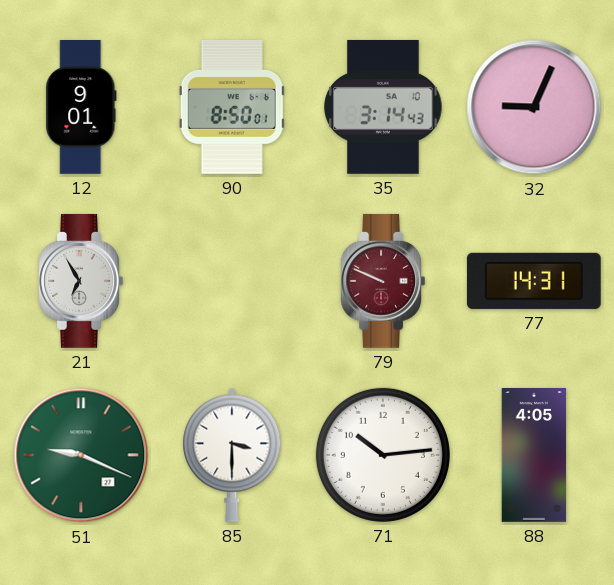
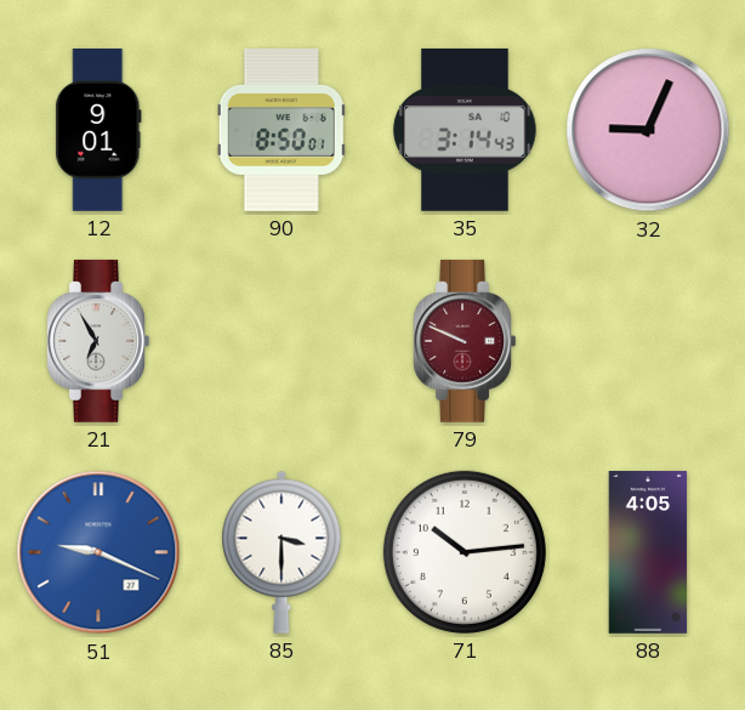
77: 14:31 -> none
51 dial: green -> blue
